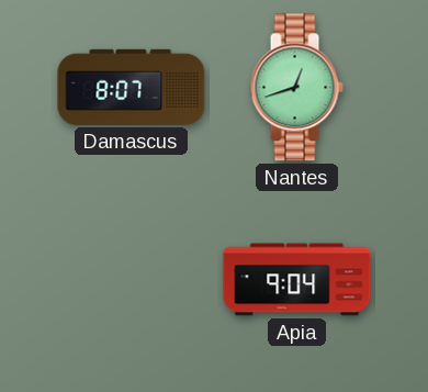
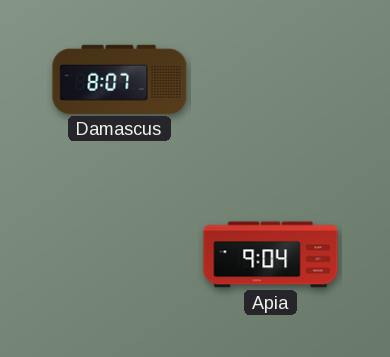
Nantes: 12:42 -> none
